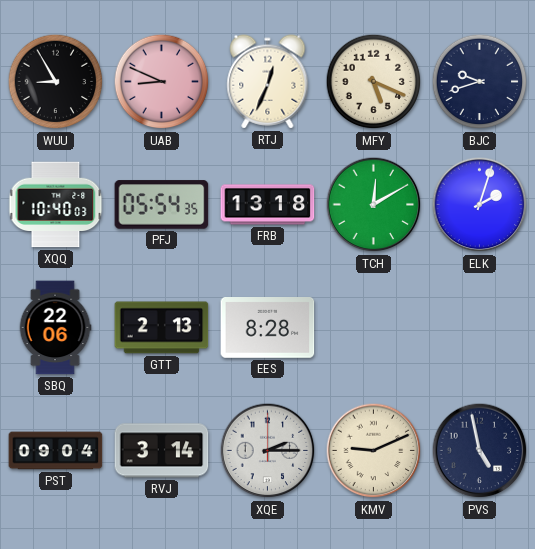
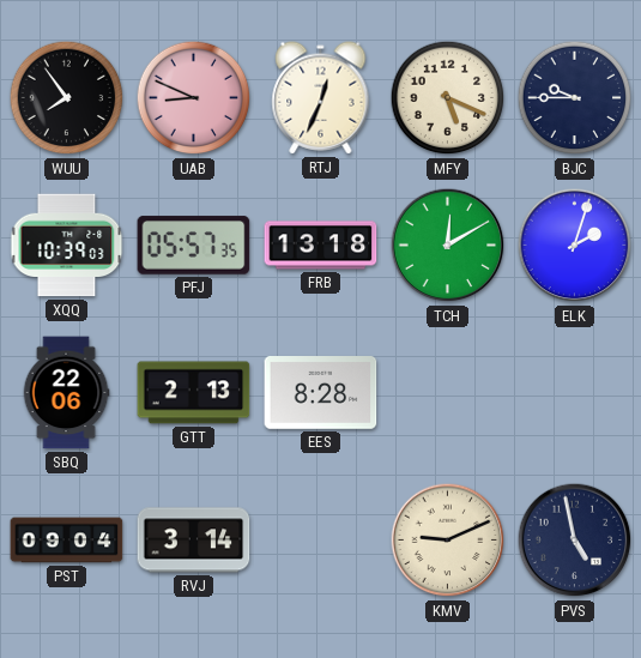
WUU: 8:55 -> 7:54
BJC: 9:42 -> 9:45
XQQ: 10:40 -> 10:39
PFJ: 05:54 -> 05:57
XQE: 2:15 -> none
